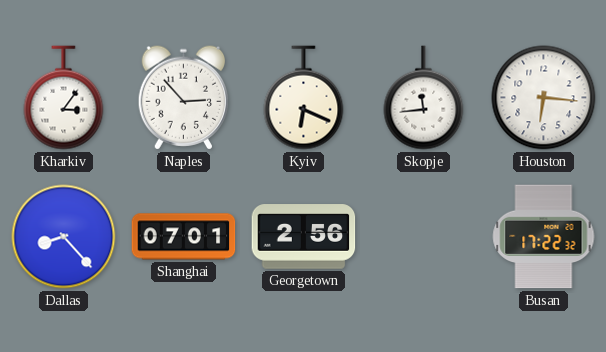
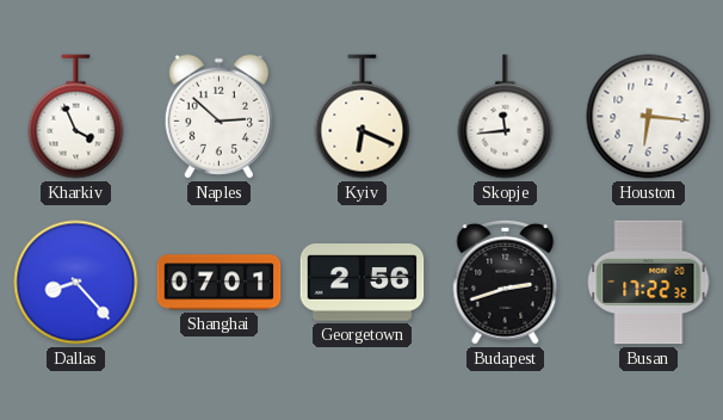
Kharkiv: 3:06 -> 3:56
Naples: 2:53 -> 2:52
Budapest: none -> 2:42
